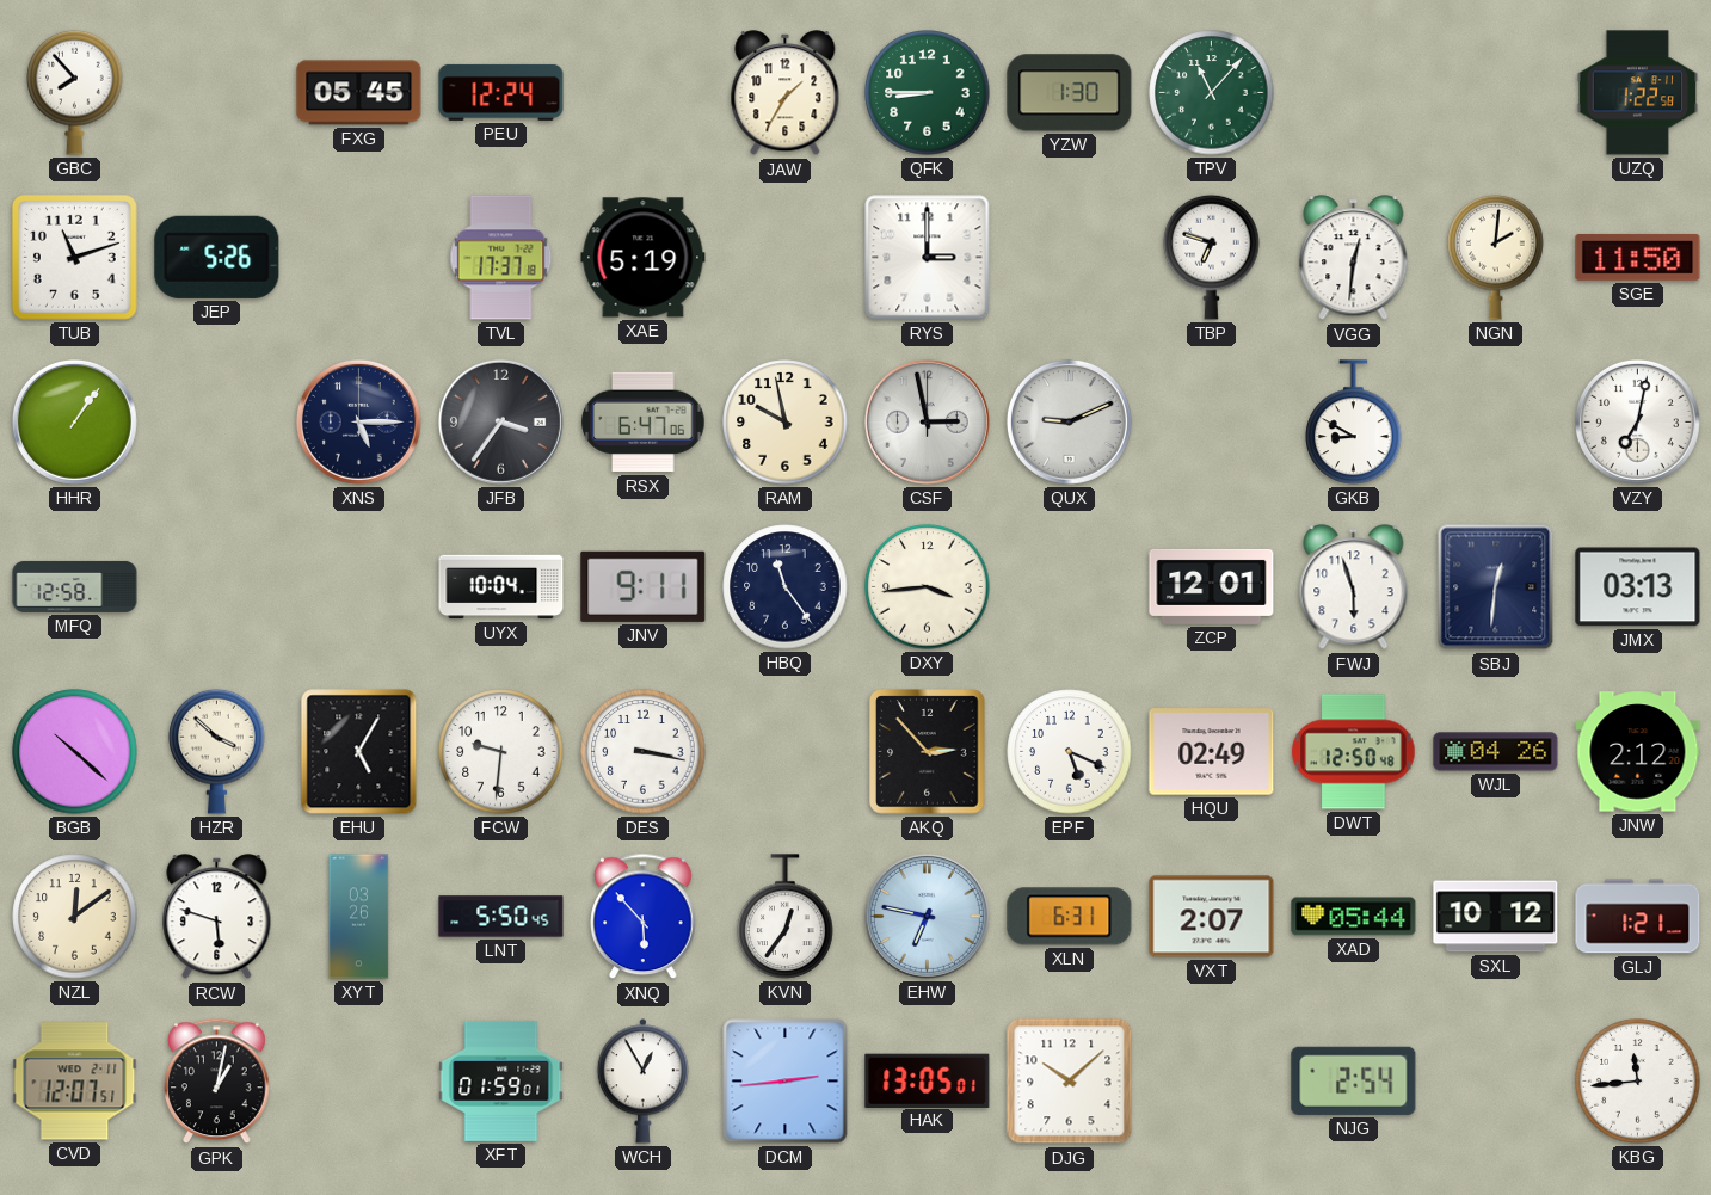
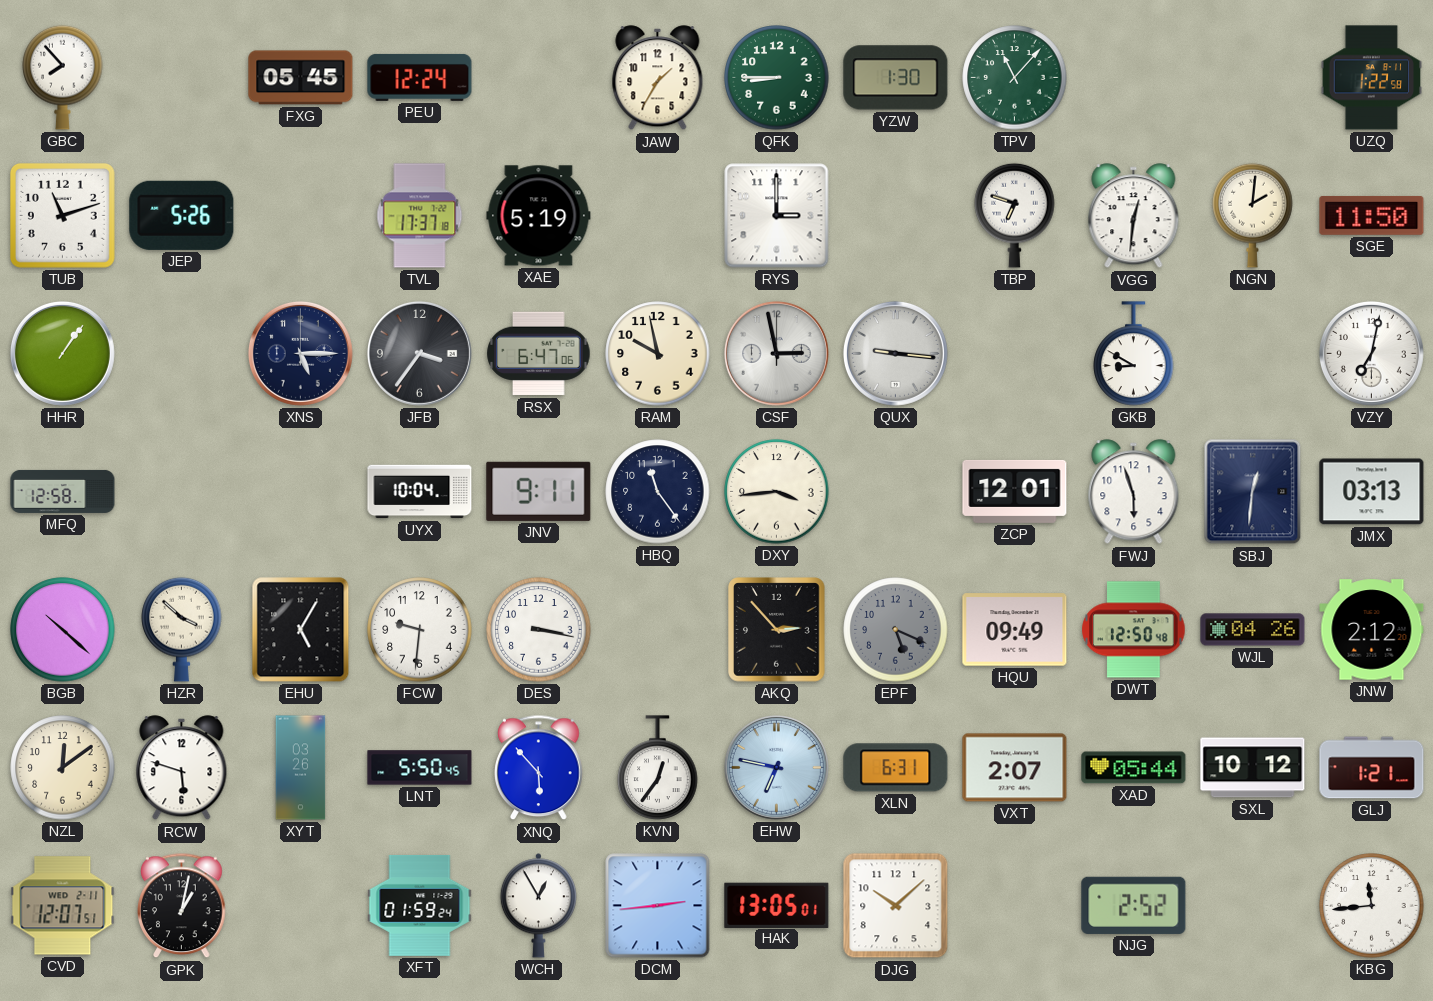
QUX: 9:11 -> 9:16
EPF dial: white -> grey
HQU: 02:49 -> 09:49
XFT: 01:59:01 -> 01:59:24
NJG: 2:54 -> 2:52
